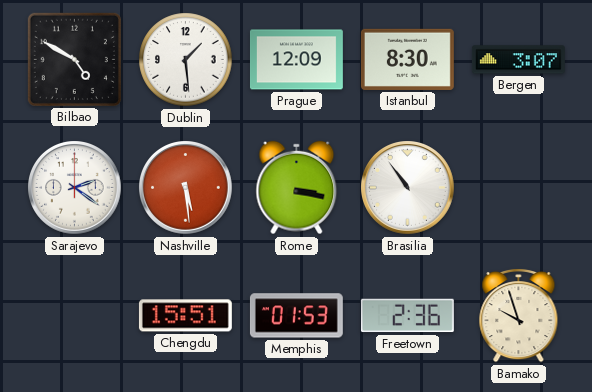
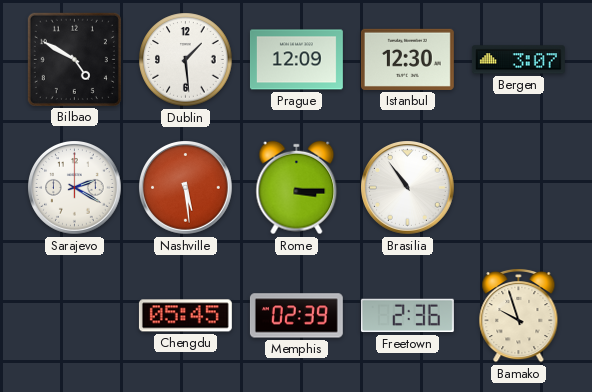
Istanbul: 8:30 -> 12:30
Sarajevo: 2:21 -> 2:20
Rome: 3:17 -> 3:15
Chengdu: 15:51 -> 05:45
Memphis: 01:53 -> 02:39
